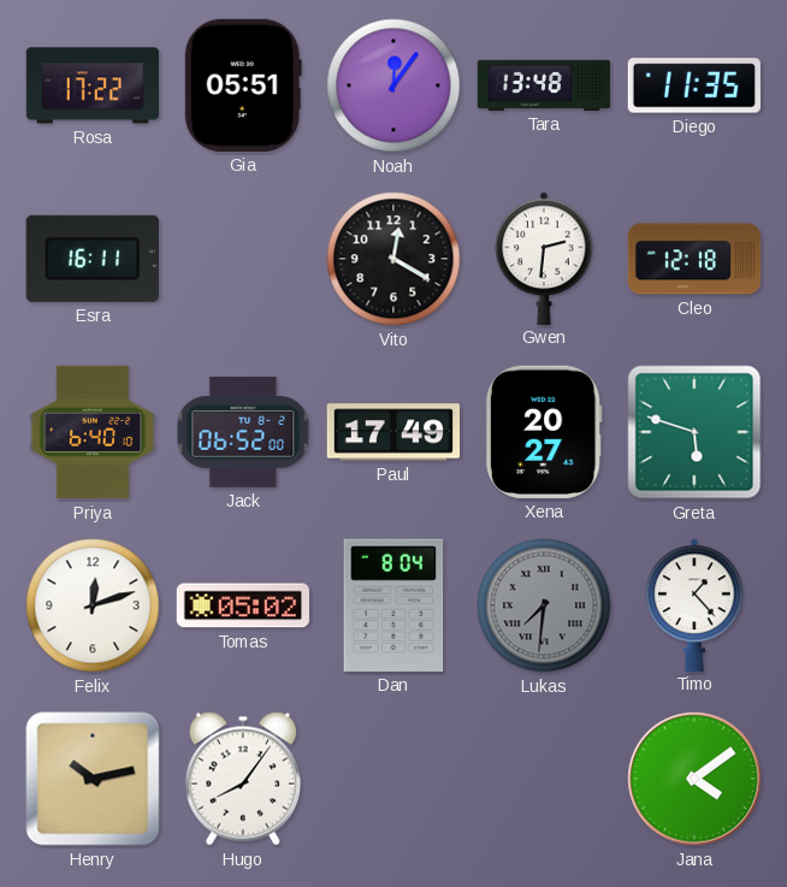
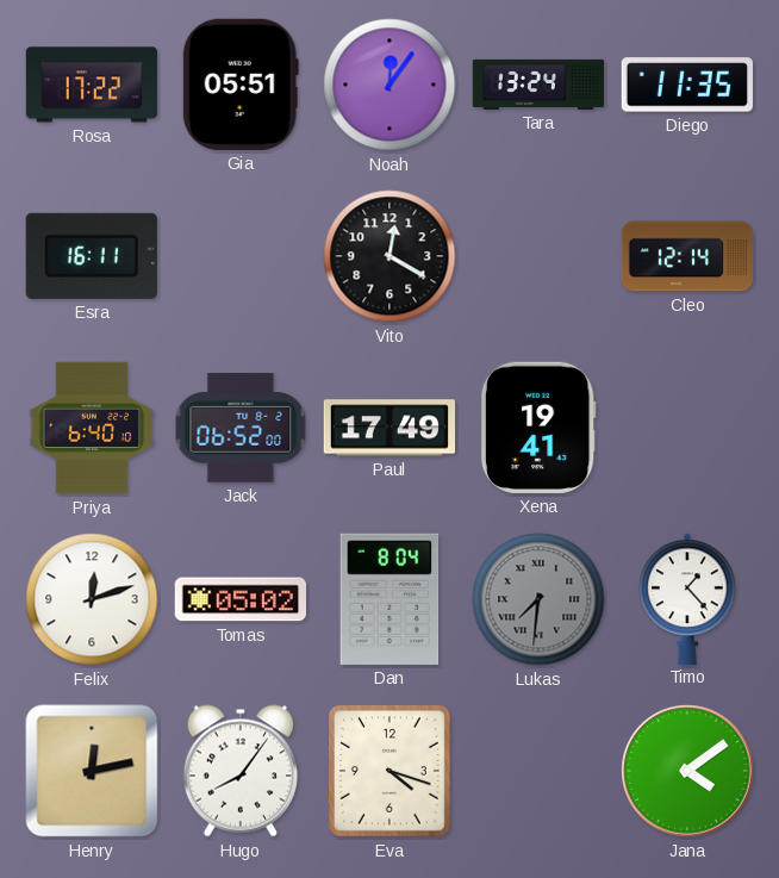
Tara: 13:48 -> 13:24
Gwen: 2:31 -> none
Cleo: 12:18 -> 12:14
Xena: 20:27 -> 19:41
Greta: 5:48 -> none
Henry: 10:13 -> 12:13
Eva: none -> 4:18
